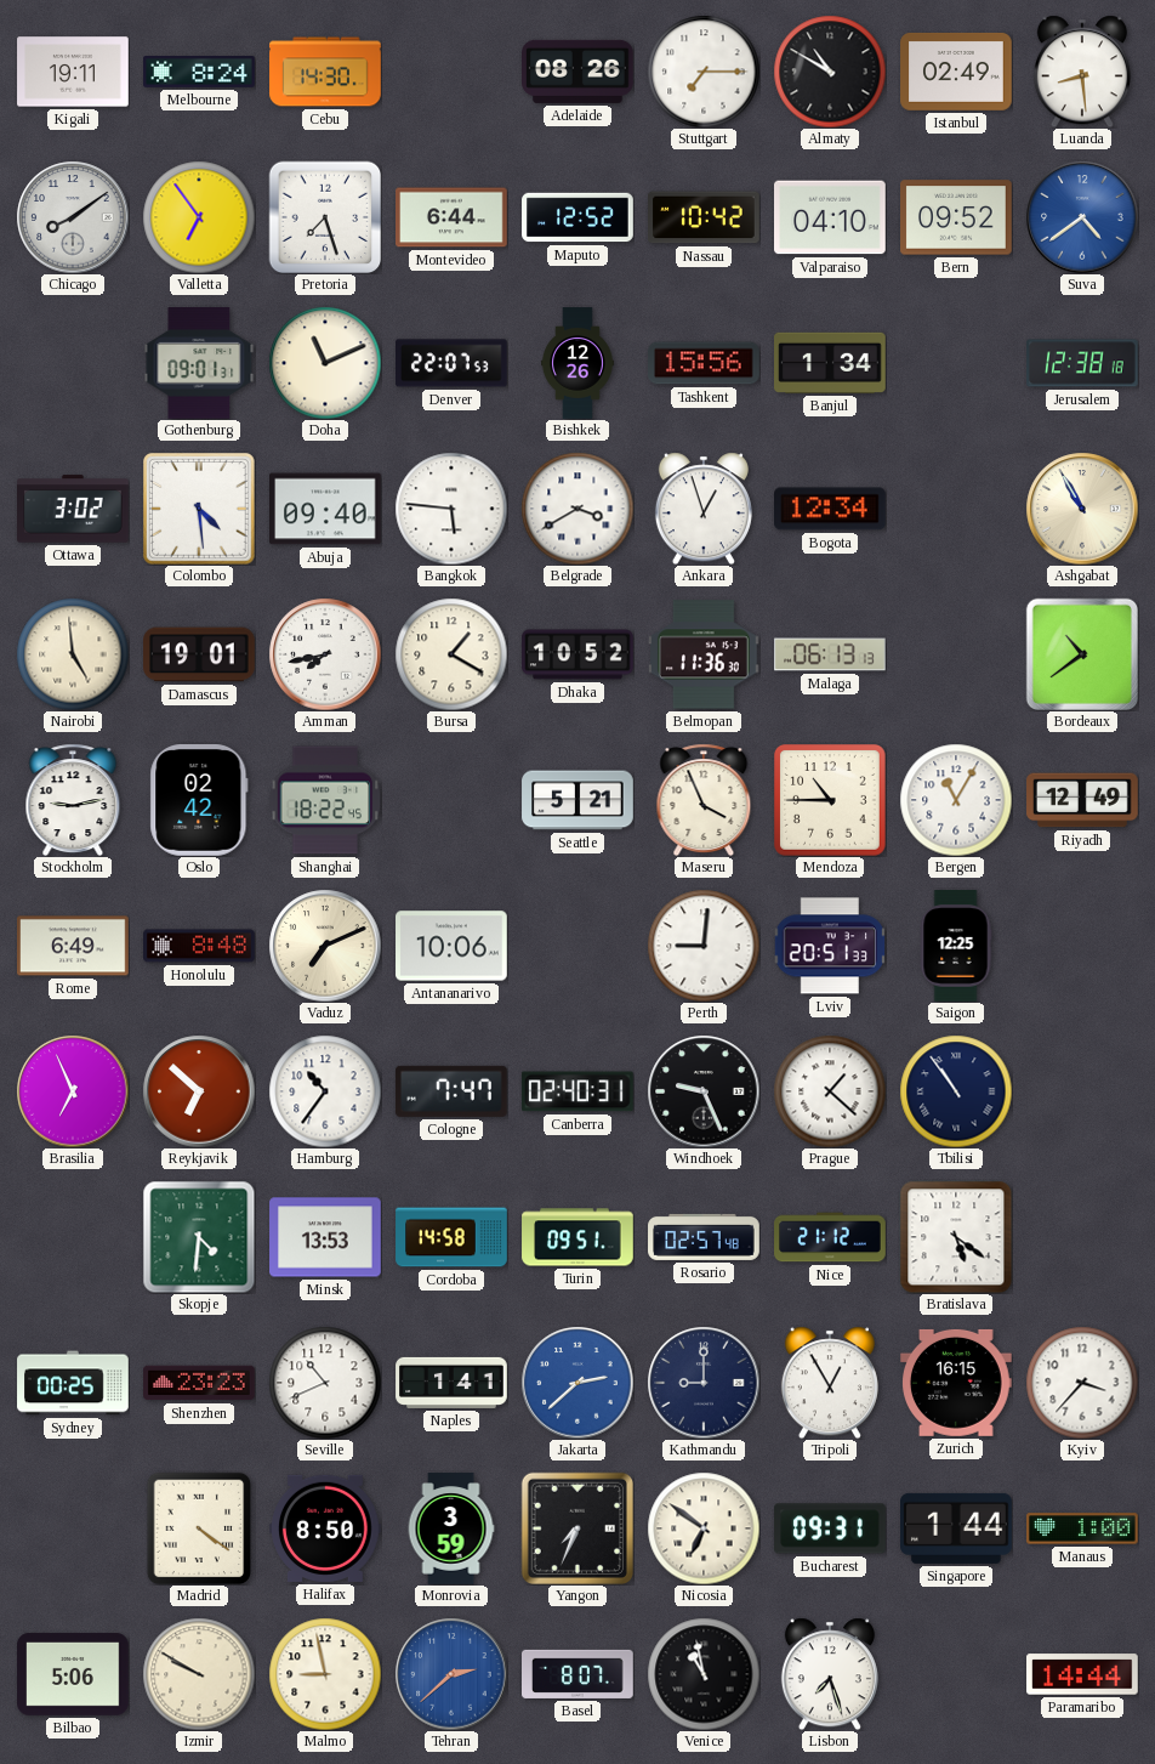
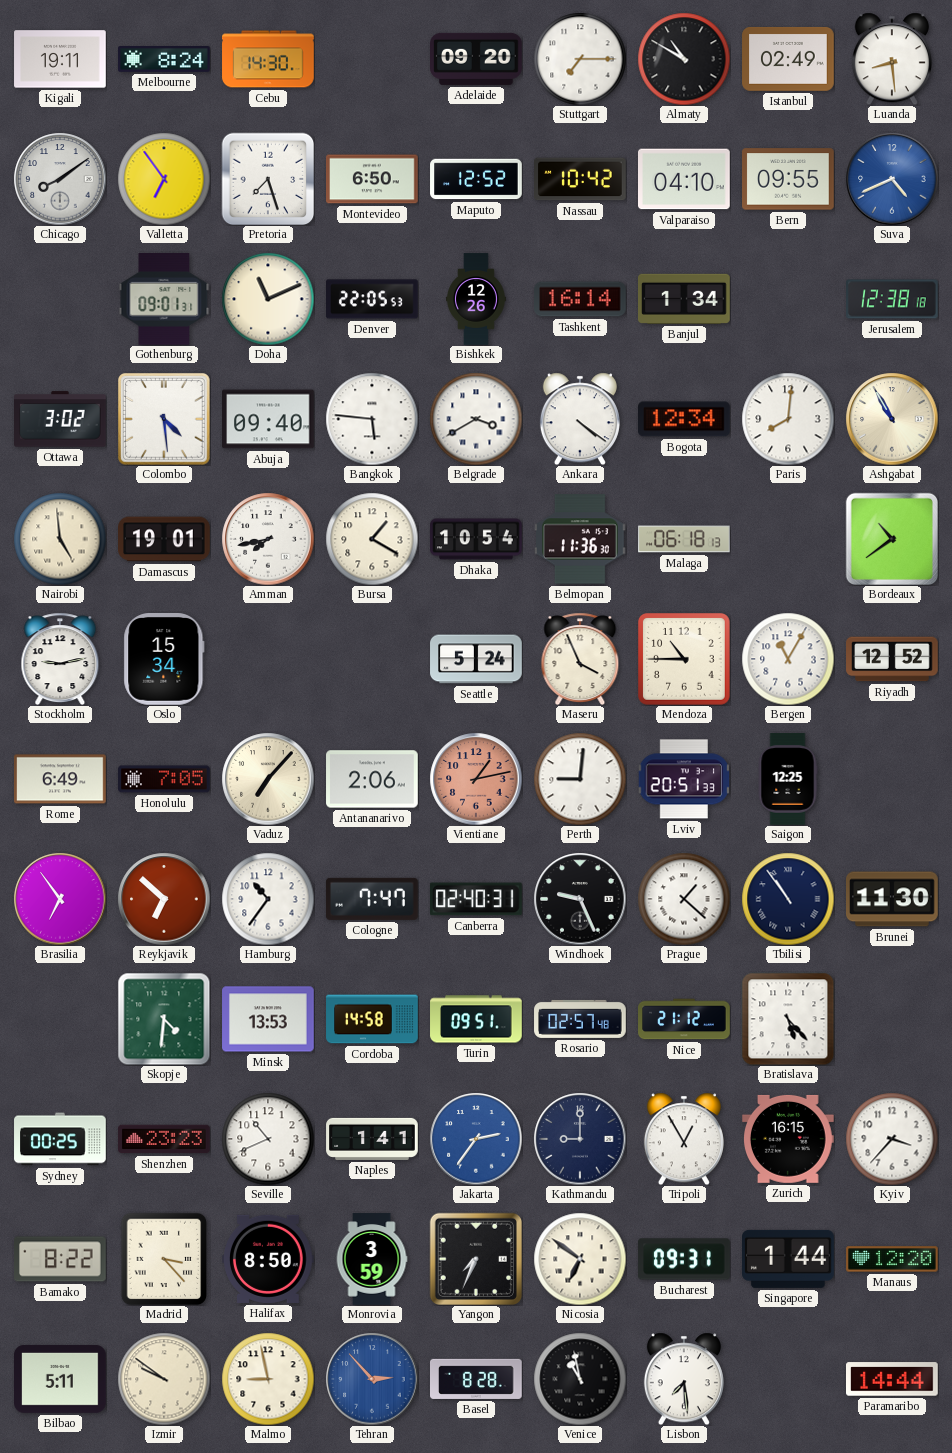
Adelaide: 08:26 -> 09:20
Montevideo: 6:44 -> 6:50
Bern: 09:52 -> 09:55
Suva: 4:39 -> 4:41
Denver: 22:07 -> 22:05
Tashkent: 15:56 -> 16:14
Ankara: 12:57 -> 4:21
Paris: none -> 8:01
Dhaka: 10:52 -> 10:54
Malaga: 06:13 -> 06:18
Oslo: 02:42 -> 15:34
Shanghai: 18:22 -> none
Seattle: 5:21 -> 5:24
Riyadh: 12:49 -> 12:52
Honolulu: 8:48 -> 7:05
Vaduz: 7:11 -> 7:07
Antananarivo: 10:06 -> 2:06
Vientiane: none -> 1:13
Brasilia: 6:56 -> 6:54
Brunei: none -> 11:30
Bratislava: 5:21 -> 5:23
Jakarta: 2:38 -> 2:36
Bamako: none -> 8:22
Madrid: 4:21 -> 3:23
Manaus: 1:00 -> 12:20
Bilbao: 5:06 -> 5:11
Izmir: 9:50 -> 9:51
Tehran: 2:38 -> 2:53
Basel: 8:07 -> 8:28
Lisbon: 7:27 -> 7:29
